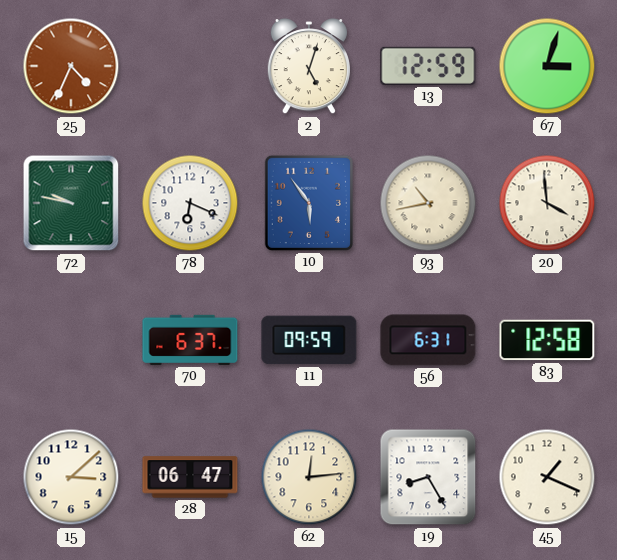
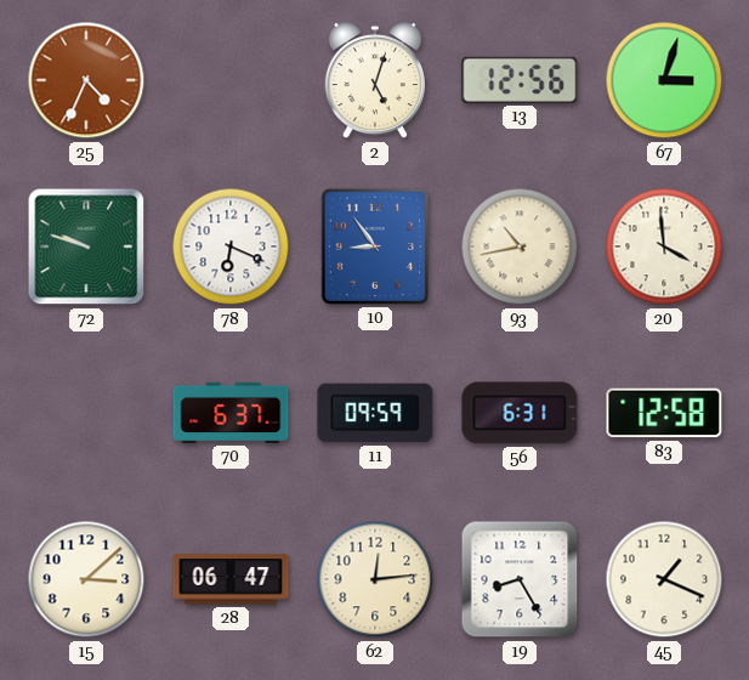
13: 12:59 -> 12:56
72: 9:47 -> 9:48
10: 5:54 -> 8:54
